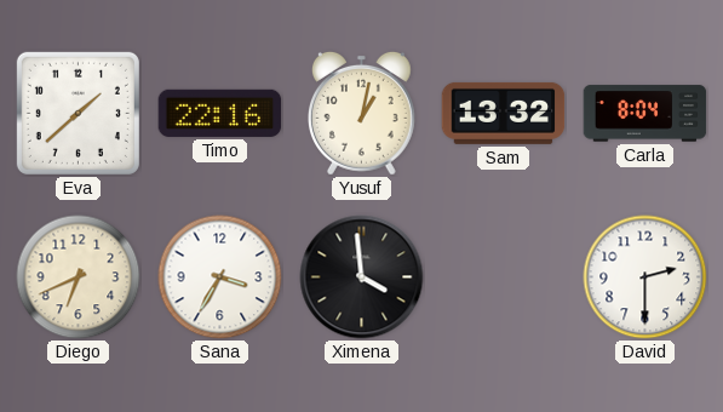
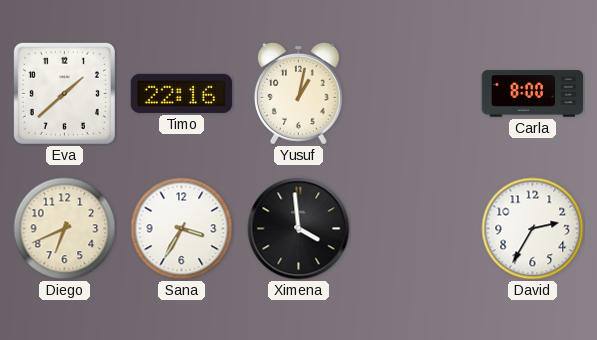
Sam: 13:32 -> none
Carla: 8:04 -> 8:00
David: 2:30 -> 2:35
